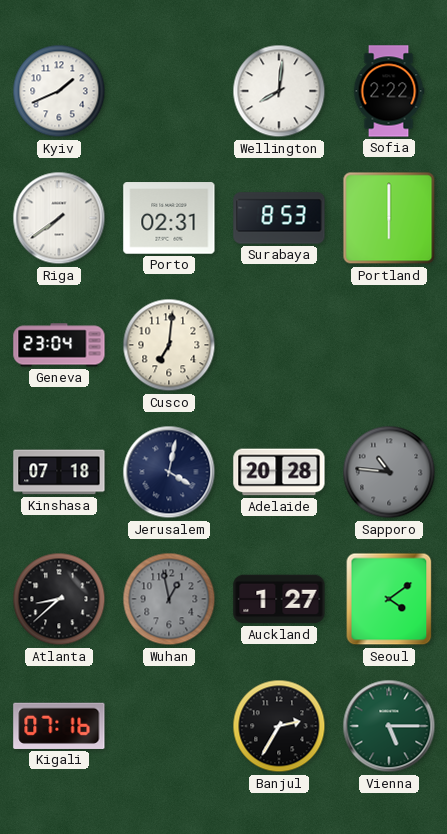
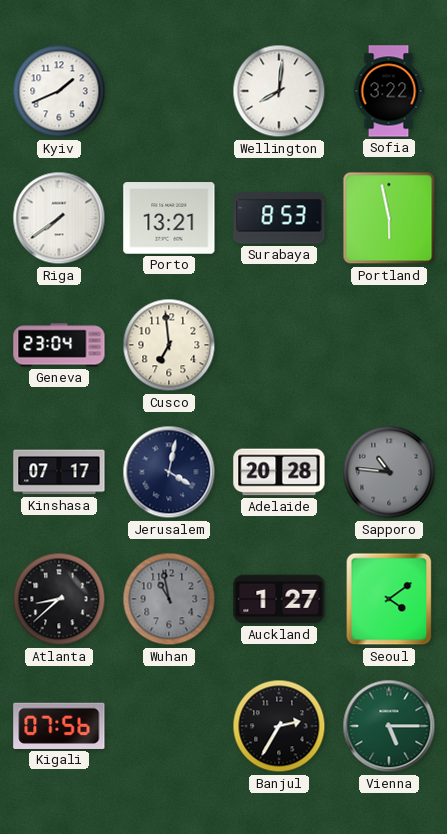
Sofia: 2:22 -> 3:22
Porto: 02:31 -> 13:21
Portland: 6:00 -> 5:58
Cusco: 7:01 -> 6:59
Kinshasa: 07:18 -> 07:17
Wuhan: 12:58 -> 10:58
Kigali: 07:16 -> 07:56
